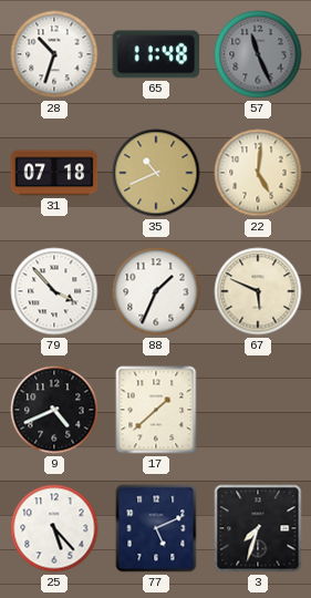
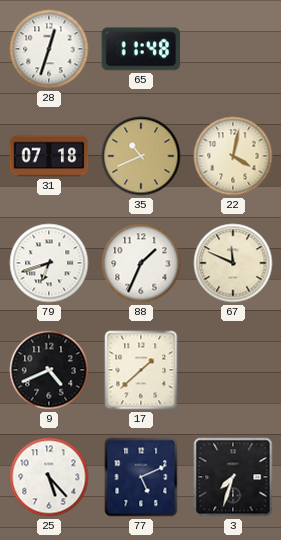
28: 10:33 -> 12:33
57: 11:26 -> none
22: 5:01 -> 4:02
79: 3:53 -> 6:42
67: 5:49 -> 11:49
